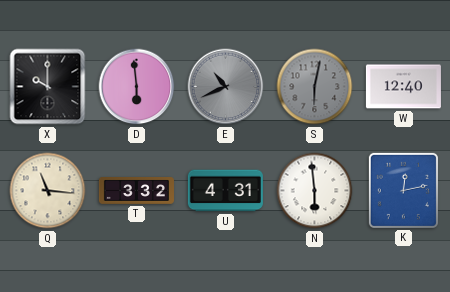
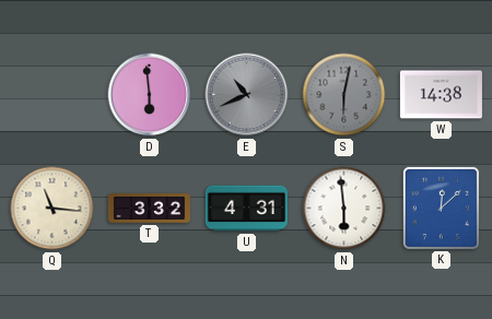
X: 10:00 -> none
W: 12:40 -> 14:38
K: 12:13 -> 12:08
